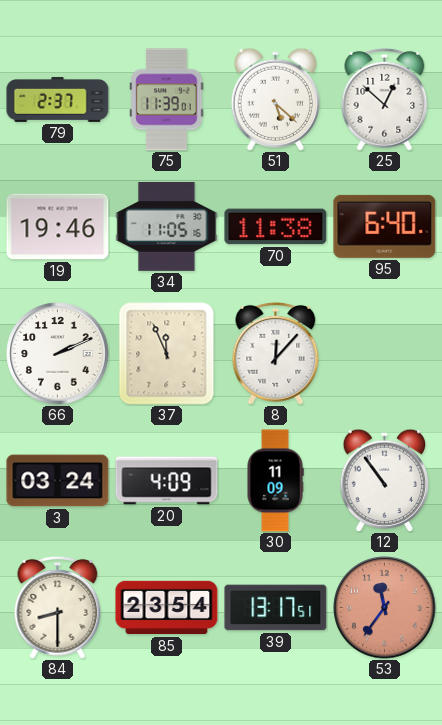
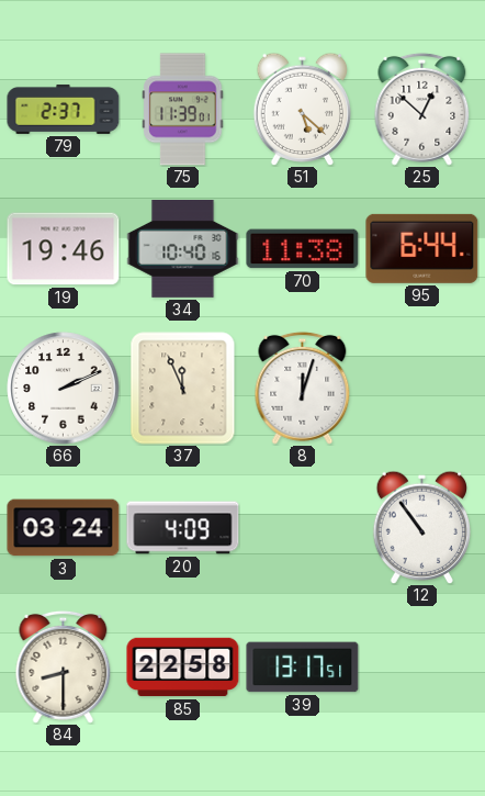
34: 11:05 -> 10:40
95: 6:40 -> 6:44
8: 12:07 -> 12:03
30: 11:09 -> none
85: 23:54 -> 22:58
53: 11:36 -> none
